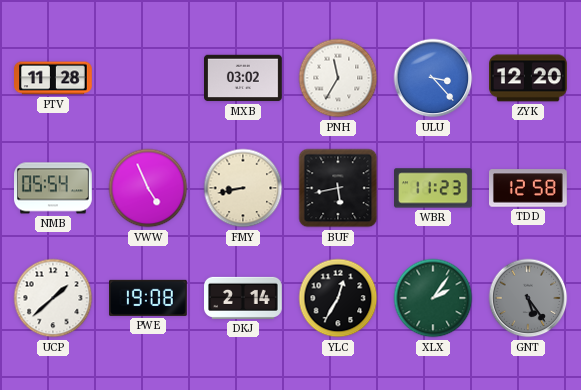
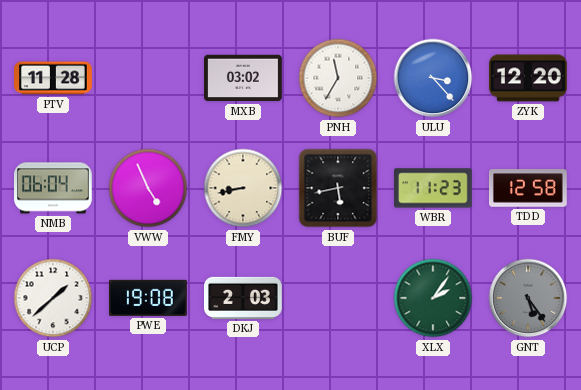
NMB: 05:54 -> 06:04
DKJ: 2:14 -> 2:03
YLC: 12:35 -> none
